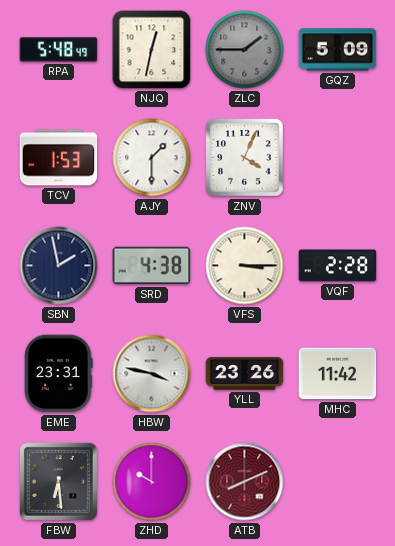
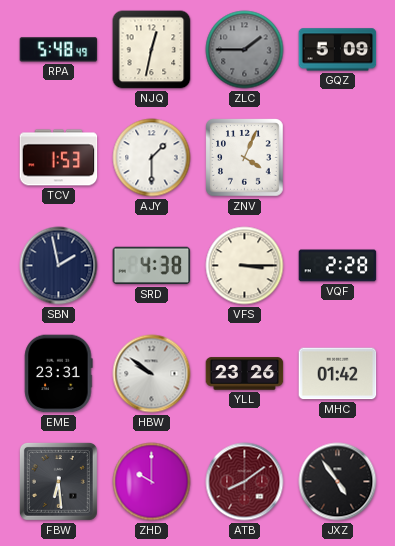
HBW: 3:47 -> 9:51
MHC: 11:42 -> 01:42
ATB: 8:11 -> 8:09
JXZ: none -> 4:54
